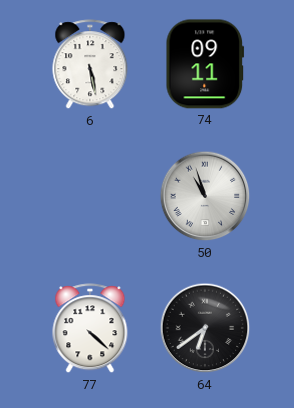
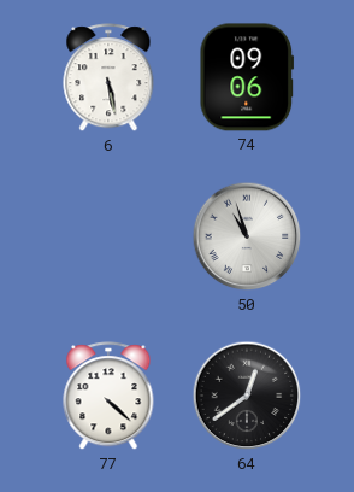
74: 09:11 -> 09:06
64: 6:39 -> 12:39
